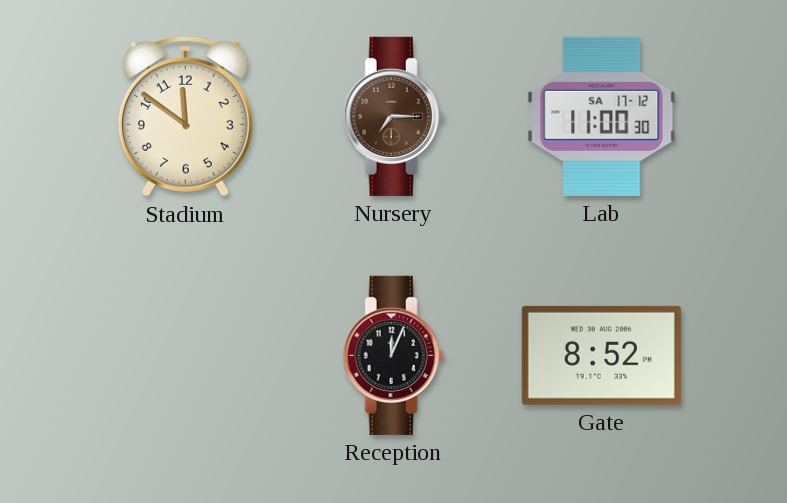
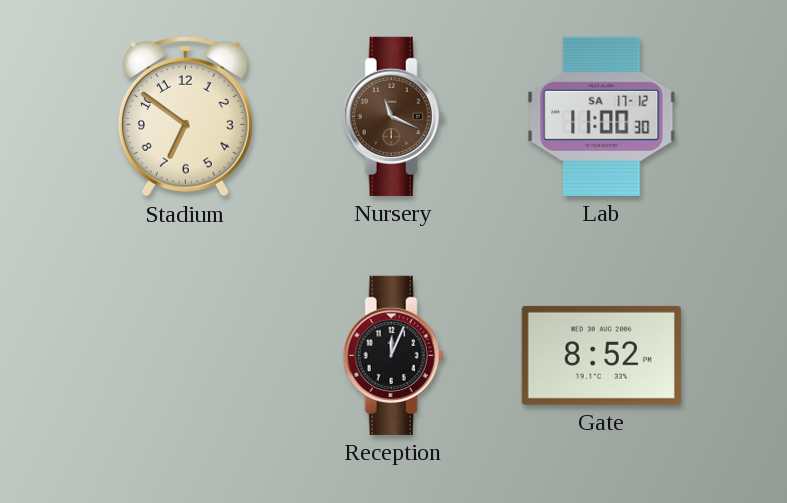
Stadium: 11:51 -> 6:51
Nursery: 7:15 -> 11:19
